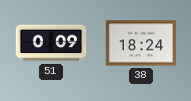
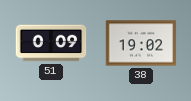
38: 18:24 -> 19:02
